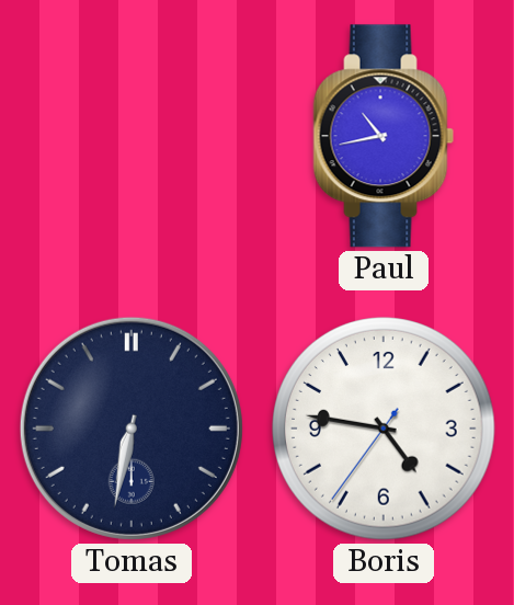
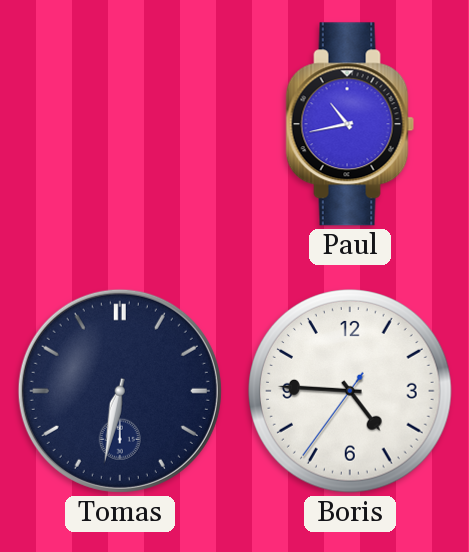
Boris: 4:46 -> 4:45
